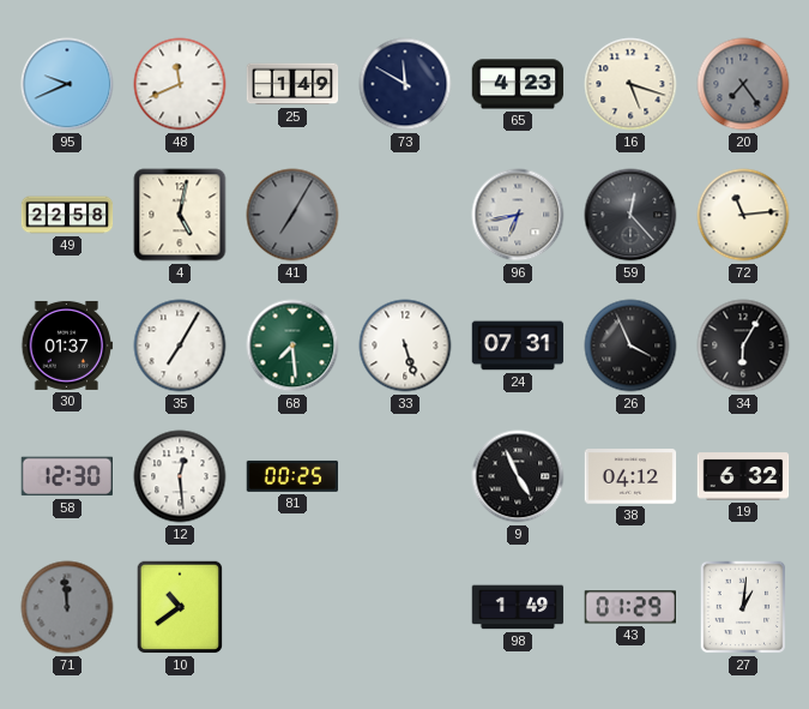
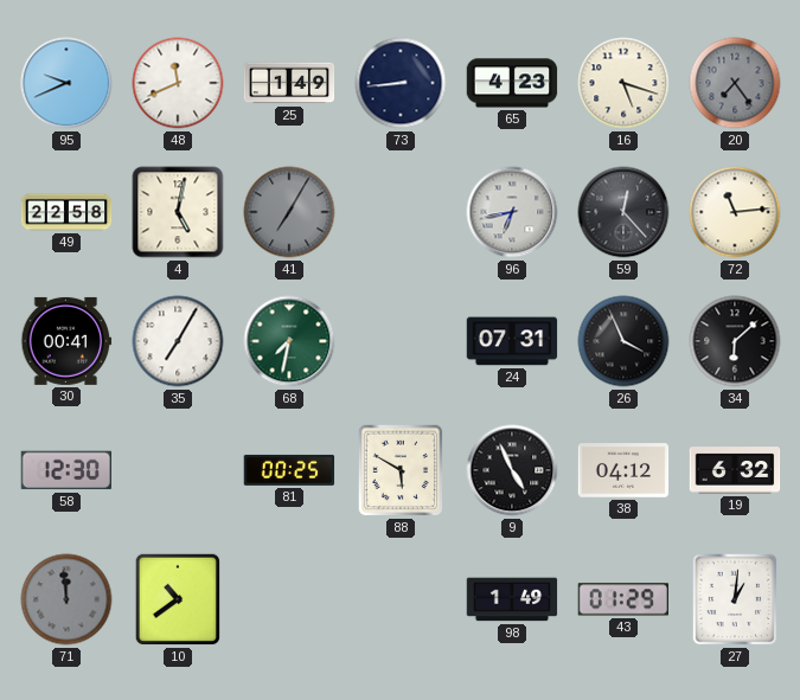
73: 11:50 -> 8:44
30: 01:37 -> 00:41
68: 7:29 -> 7:32
33: 5:27 -> none
34: 6:05 -> 6:08
12: 12:29 -> none
88: none -> 5:50
